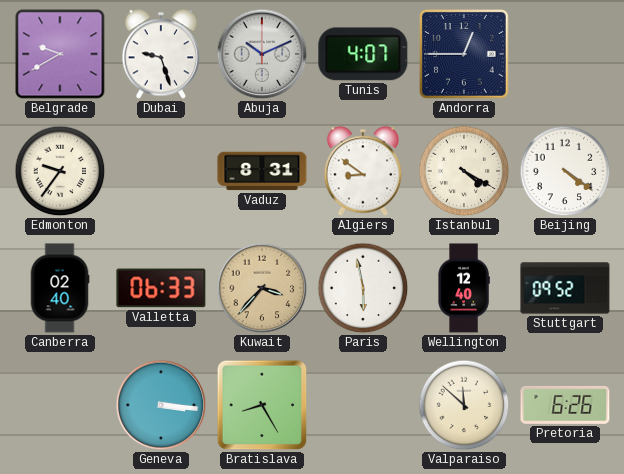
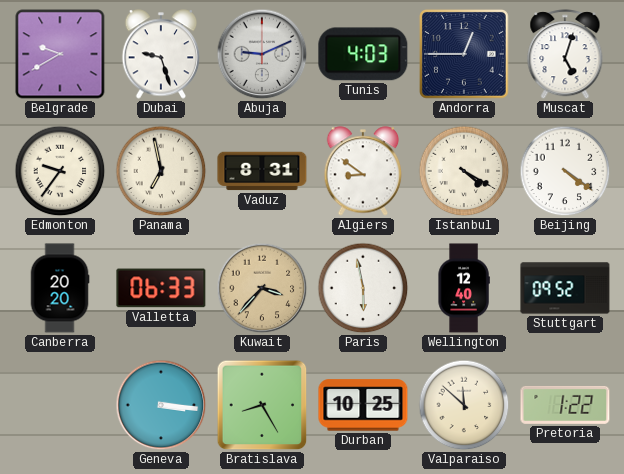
Abuja: 10:11 -> 9:11
Tunis: 4:07 -> 4:03
Muscat: none -> 5:03
Panama: none -> 6:58
Canberra: 02:40 -> 20:20
Durban: none -> 10:25
Pretoria: 6:26 -> 1:22
